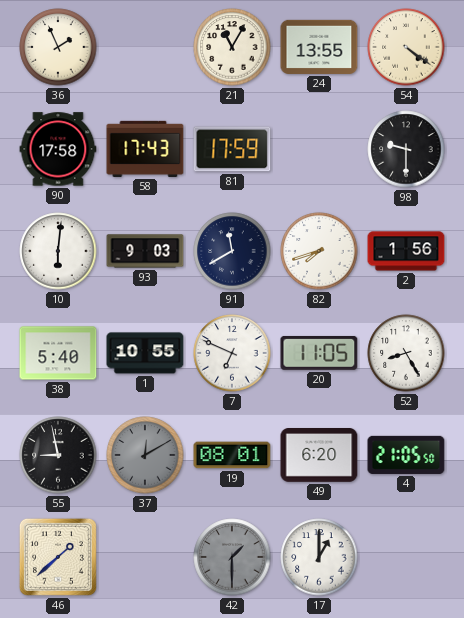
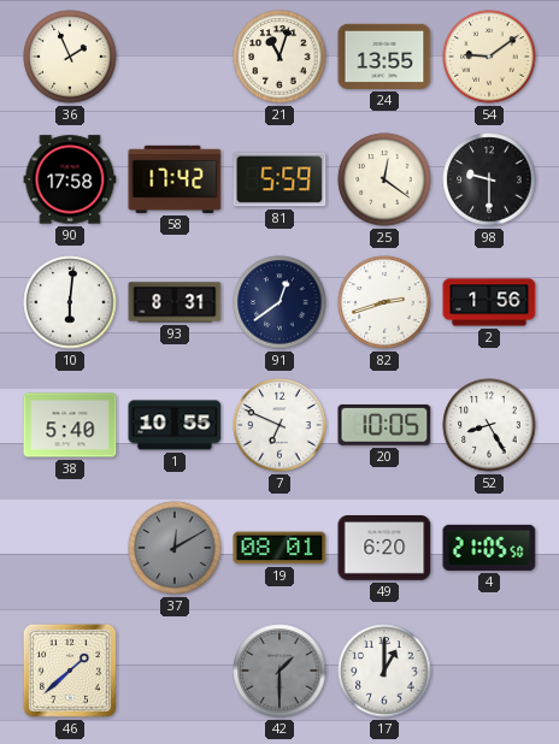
21: 11:05 -> 11:03
54: 4:21 -> 9:09
58: 17:43 -> 17:42
81: 17:59 -> 5:59
25: none -> 12:21
93: 9:03 -> 8:31
91: 11:40 -> 12:39
82: 7:42 -> 2:42
20: 11:05 -> 10:05
55: 8:58 -> none
